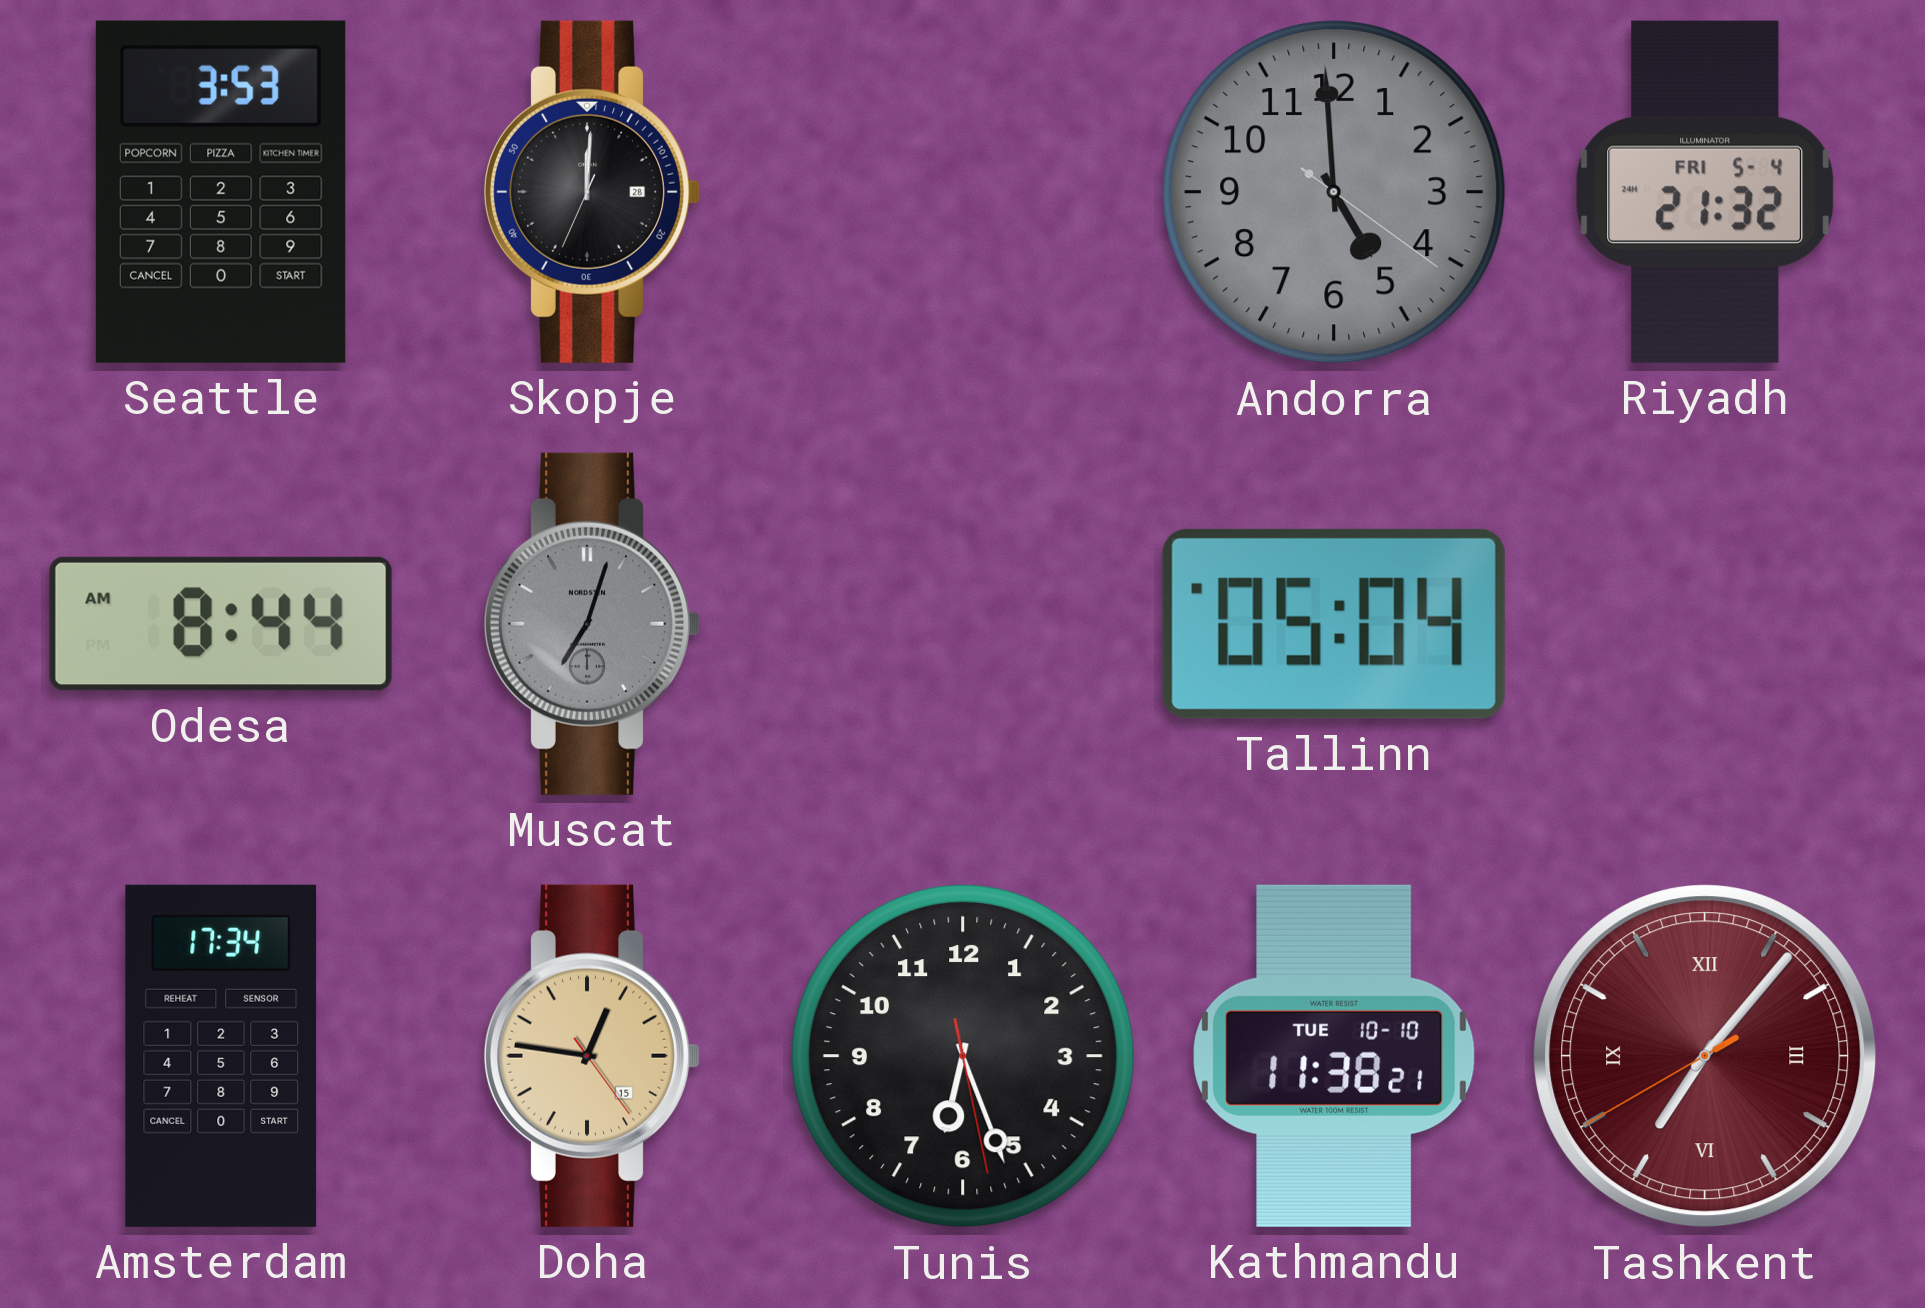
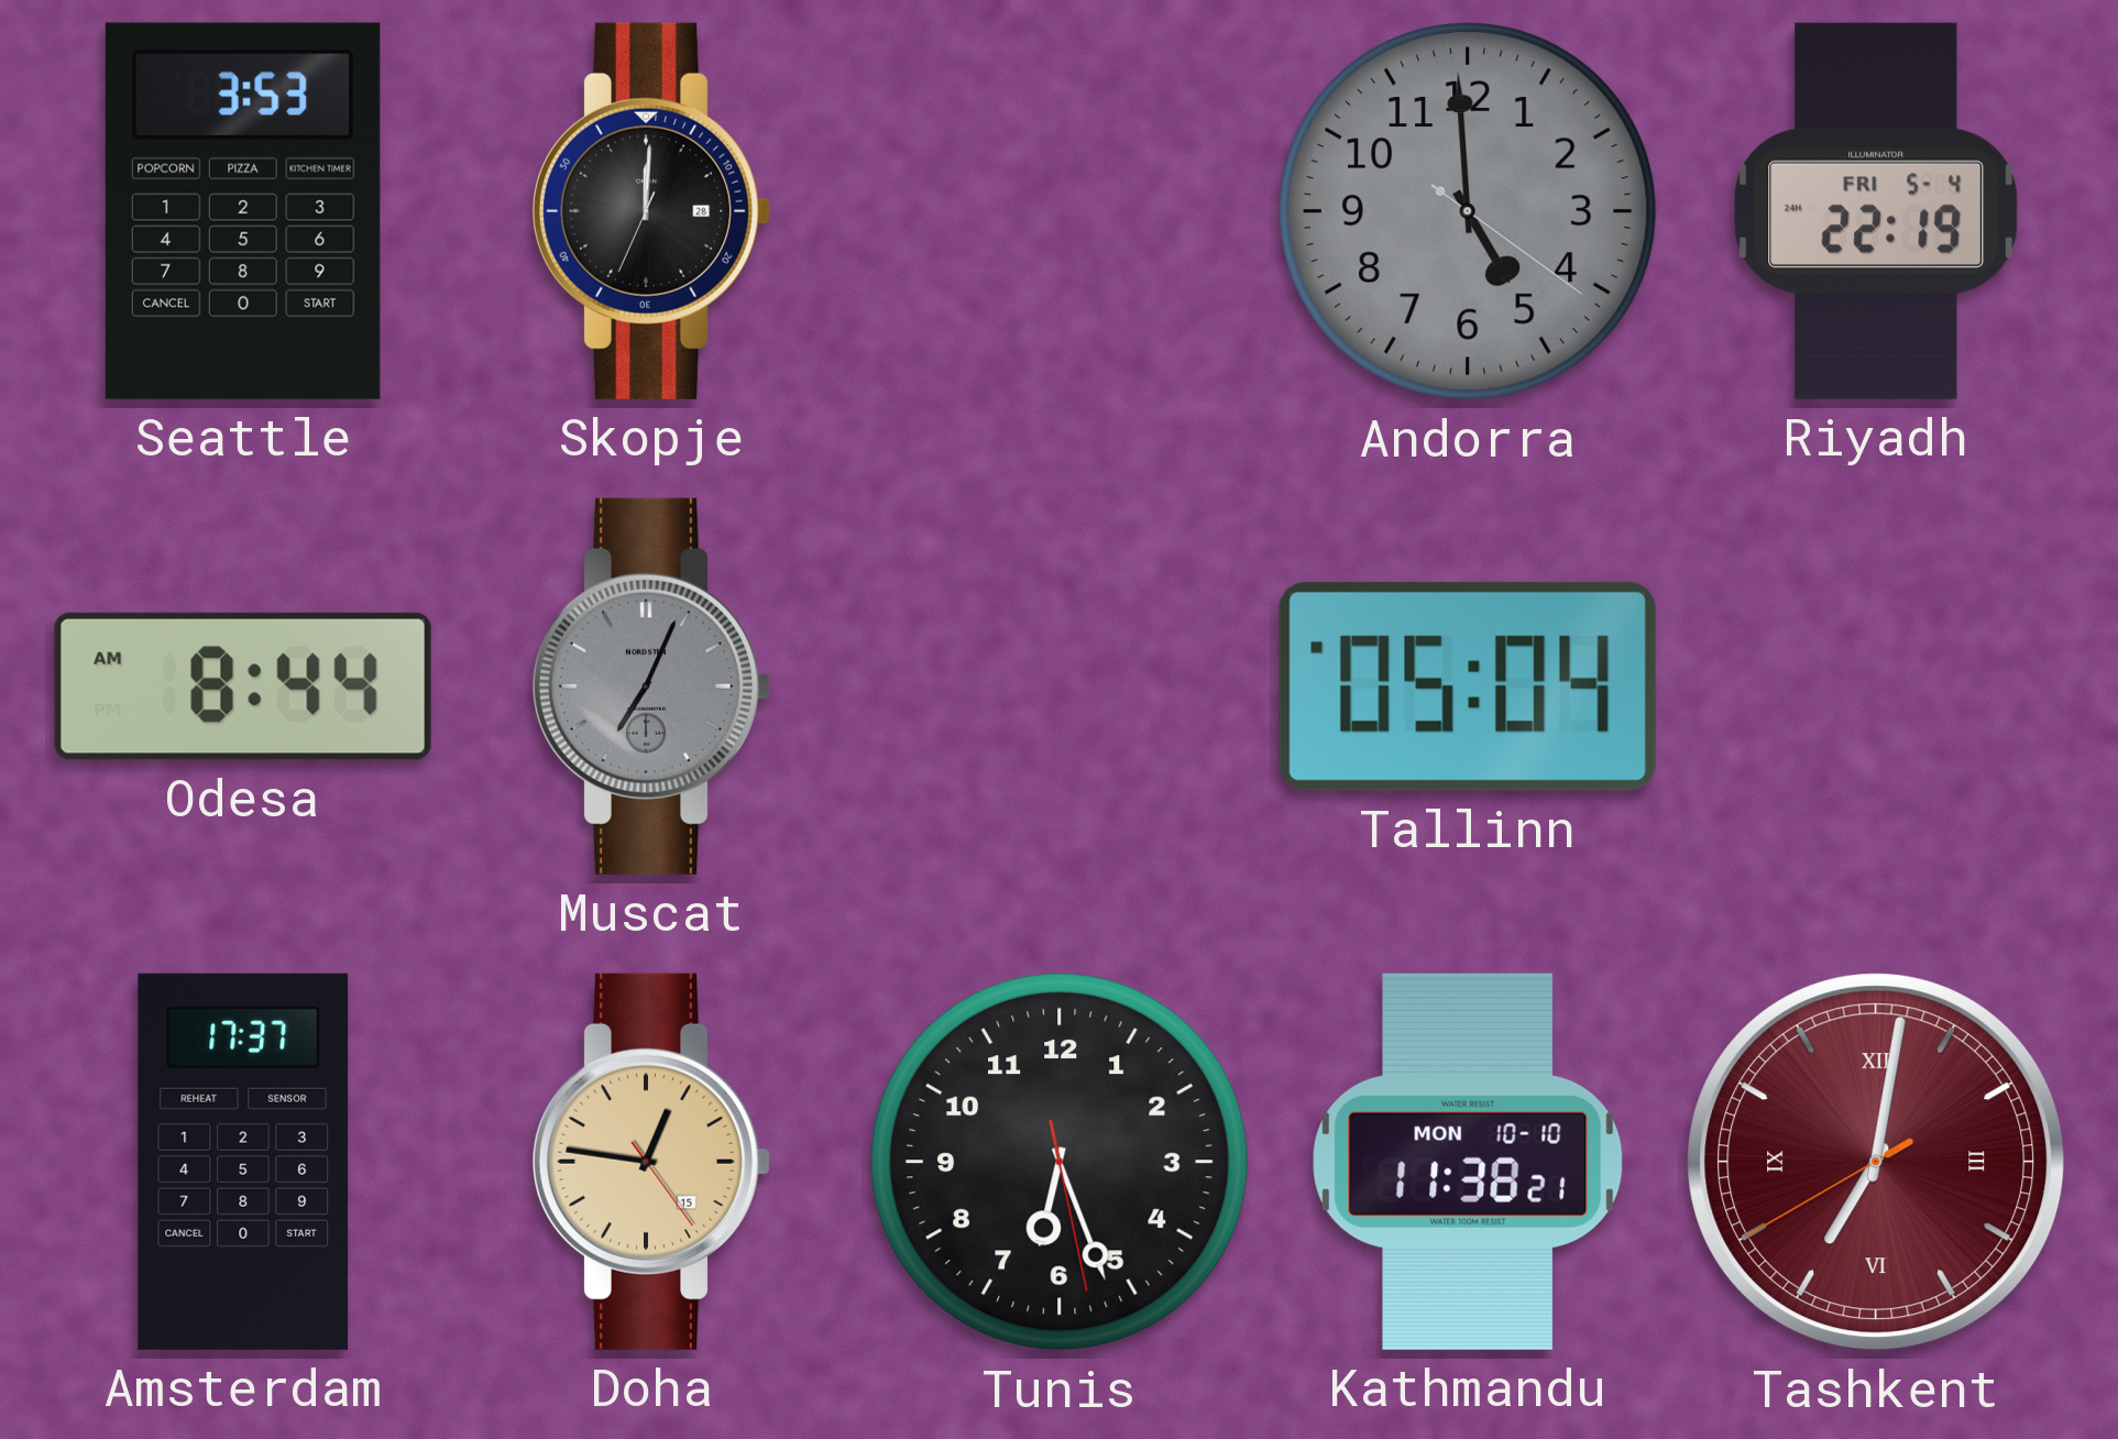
Riyadh: 21:32 -> 22:19
Muscat: 7:03 -> 7:04
Amsterdam: 17:34 -> 17:37
Kathmandu date: TUE 10-10 -> MON 10-10
Tashkent: 7:06 -> 7:01
